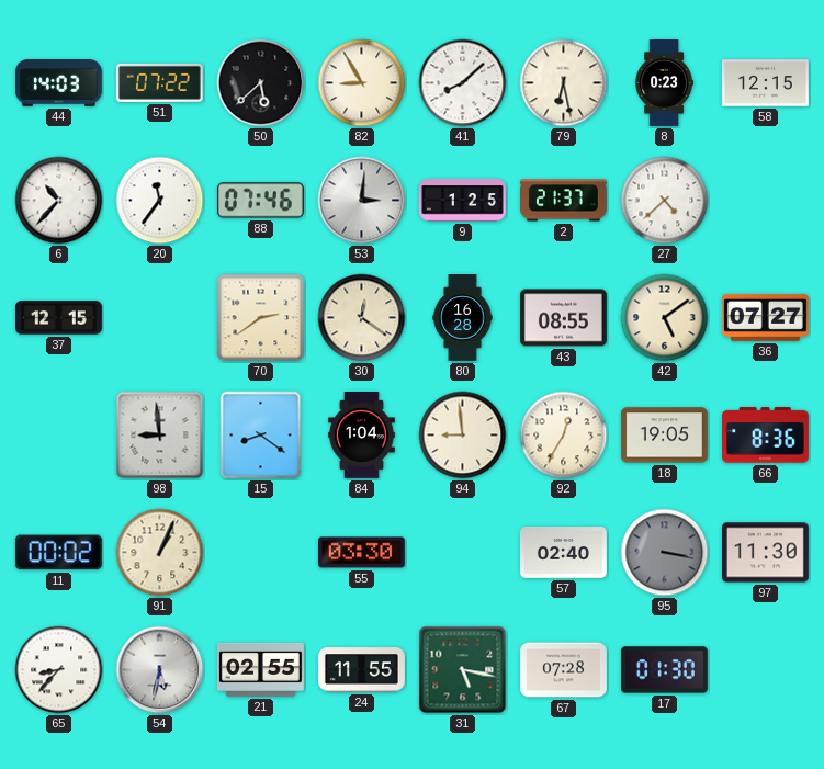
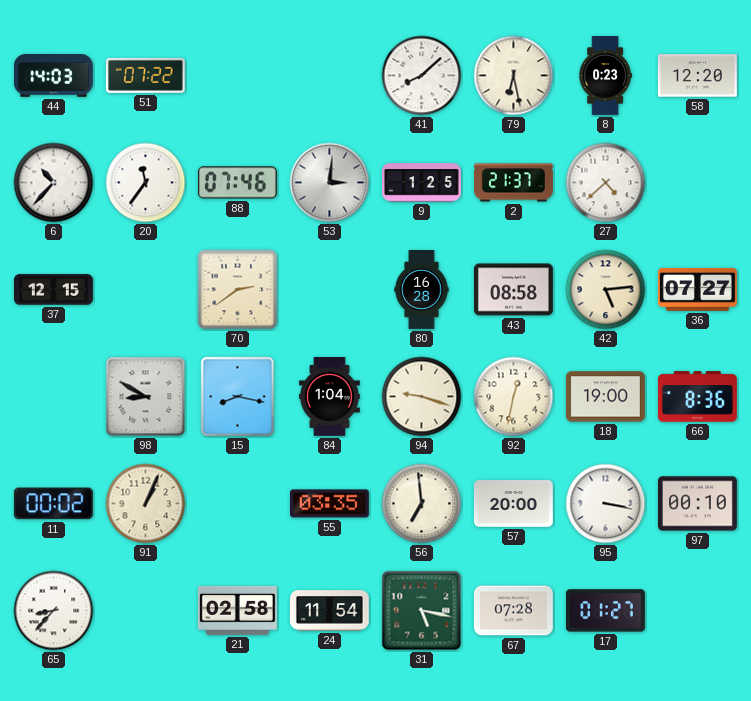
50: 5:38 -> none
82: 8:55 -> none
58: 12:15 -> 12:20
30: 12:21 -> none
43: 08:55 -> 08:58
42: 5:09 -> 5:14
98: 8:59 -> 8:50
15: 8:21 -> 8:17
94: 8:59 -> 9:18
92: 12:35 -> 12:32
18: 19:05 -> 19:00
55: 03:30 -> 03:35
56: none -> 6:59
57: 02:40 -> 20:00
95 dial: grey -> white
97: 11:30 -> 00:10
54: 5:32 -> none
21: 02:55 -> 02:58
24: 11:55 -> 11:54
17: 01:30 -> 01:27
